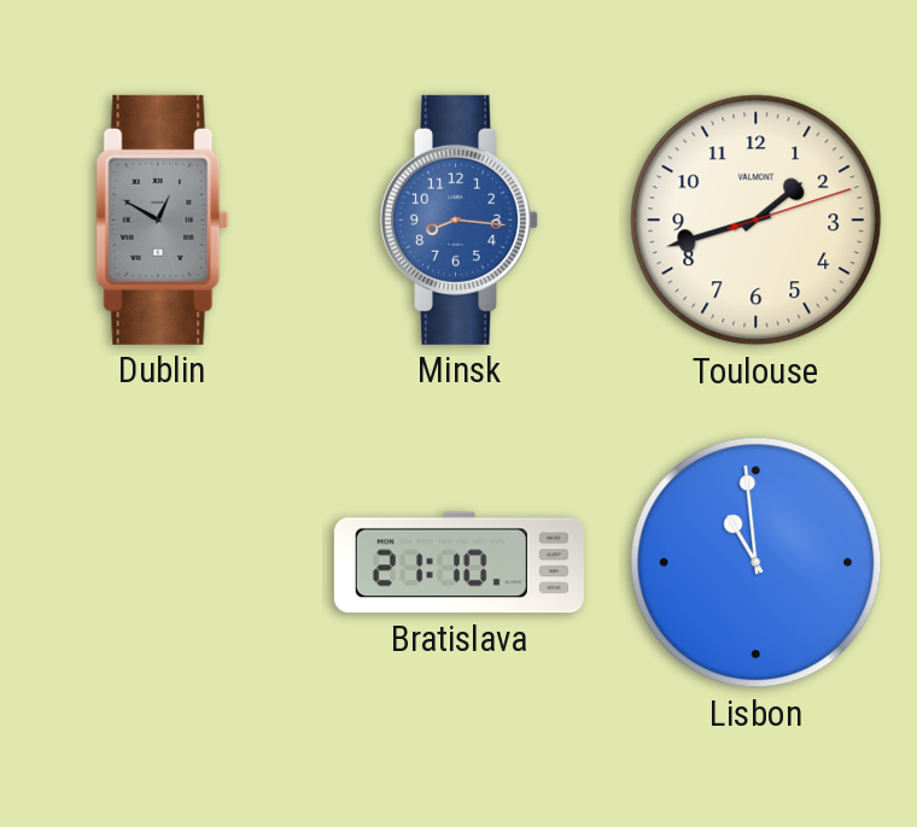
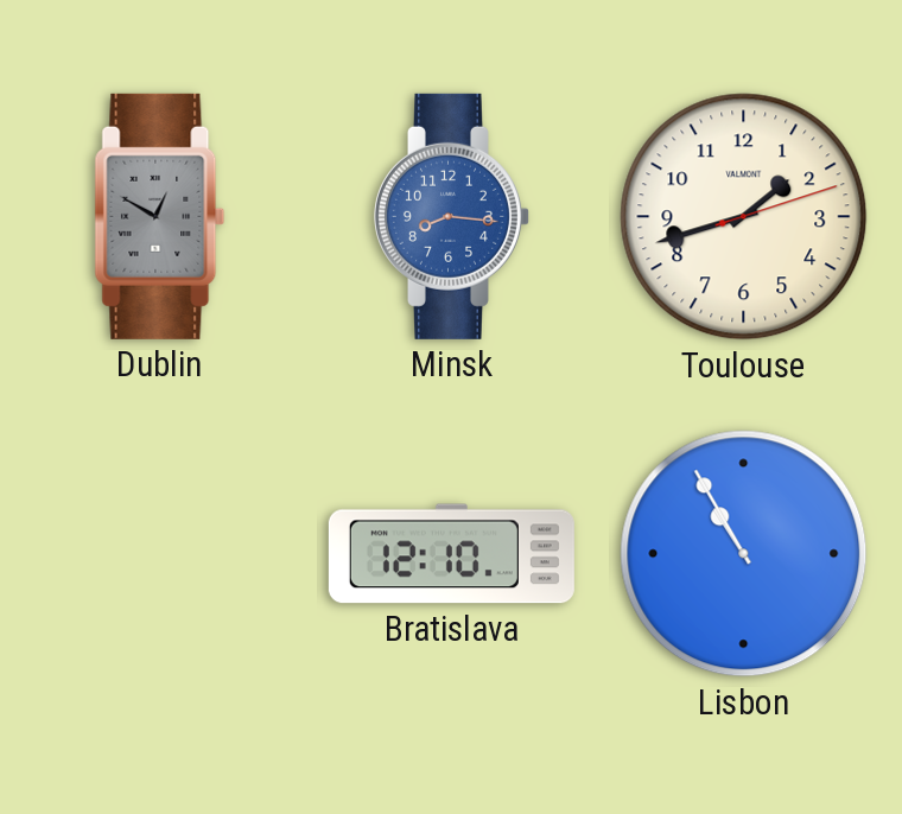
Bratislava: 21:10 -> 12:10
Lisbon: 10:59 -> 10:55
